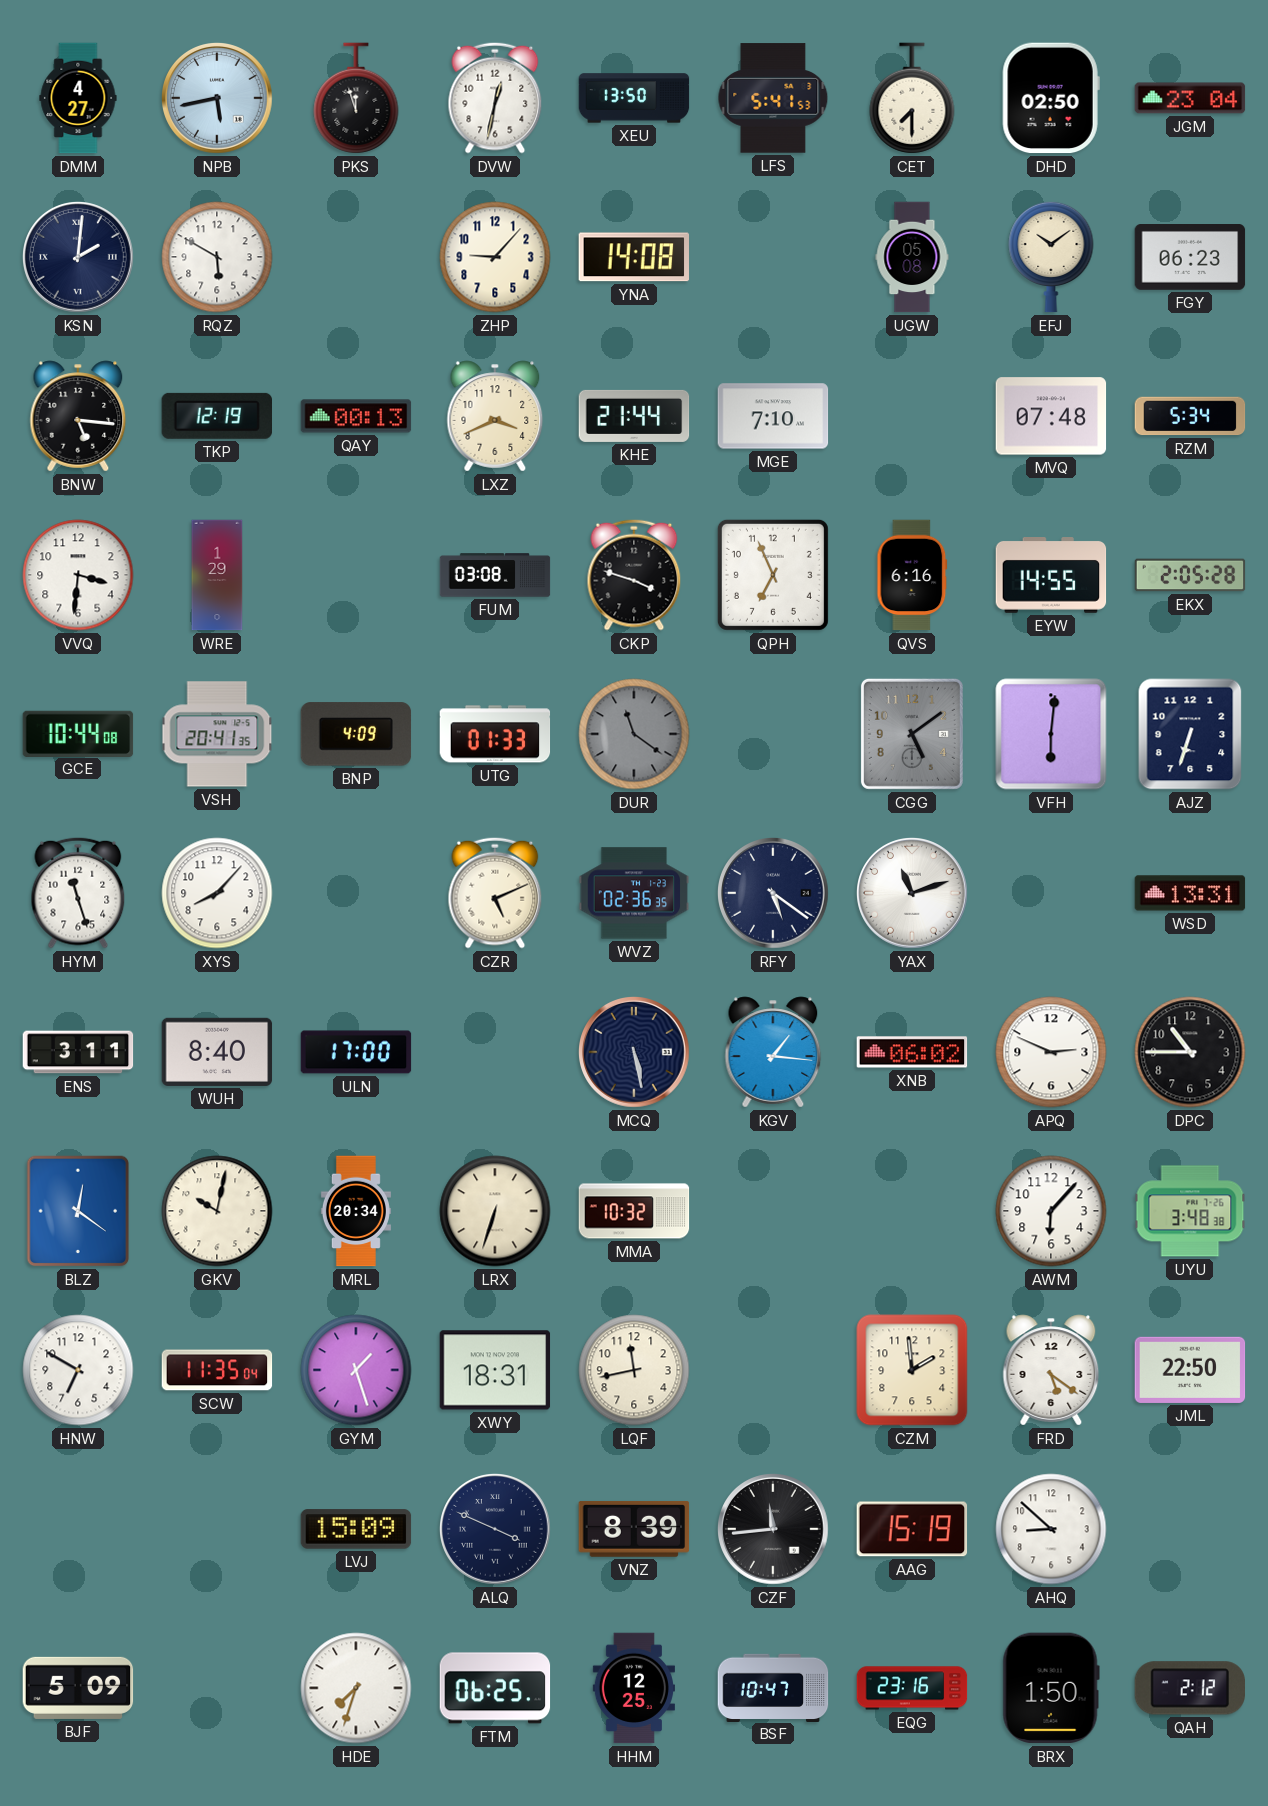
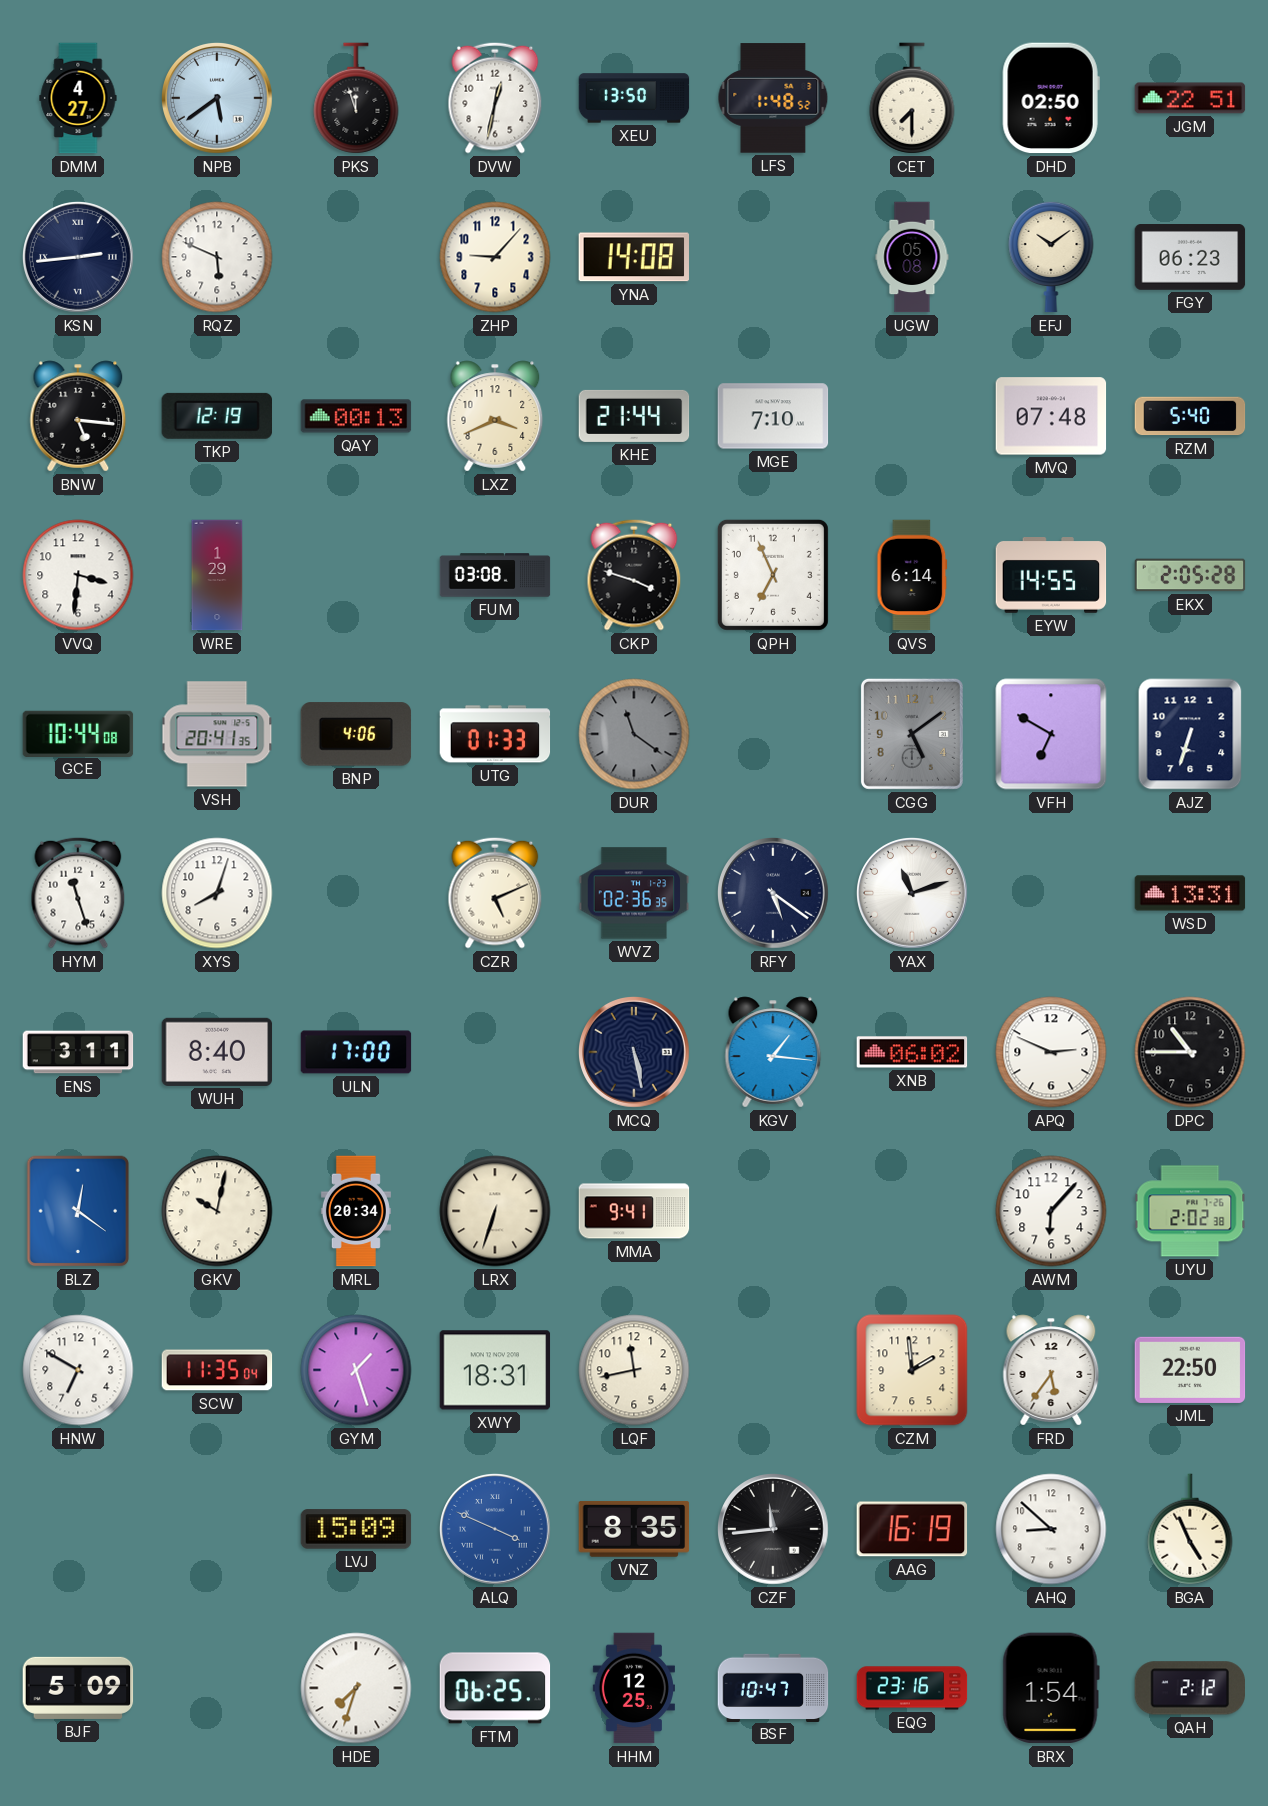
NPB: 5:43 -> 5:39
LFS: 5:41 -> 1:48
JGM: 23:04 -> 22:51
KSN: 2:01 -> 2:44
RQZ: 5:50 -> 5:49
RZM: 5:34 -> 5:40
QVS: 6:16 -> 6:14
BNP: 4:09 -> 4:06
VFH: 6:01 -> 6:50
XYS: 8:07 -> 8:03
MMA: 10:32 -> 9:41
UYU: 3:48 -> 2:02
FRD: 5:21 -> 5:36
ALQ dial: navy -> blue
VNZ: 8:39 -> 8:35
AAG: 15:19 -> 16:19
BGA: none -> 4:56
BRX: 1:50 -> 1:54
